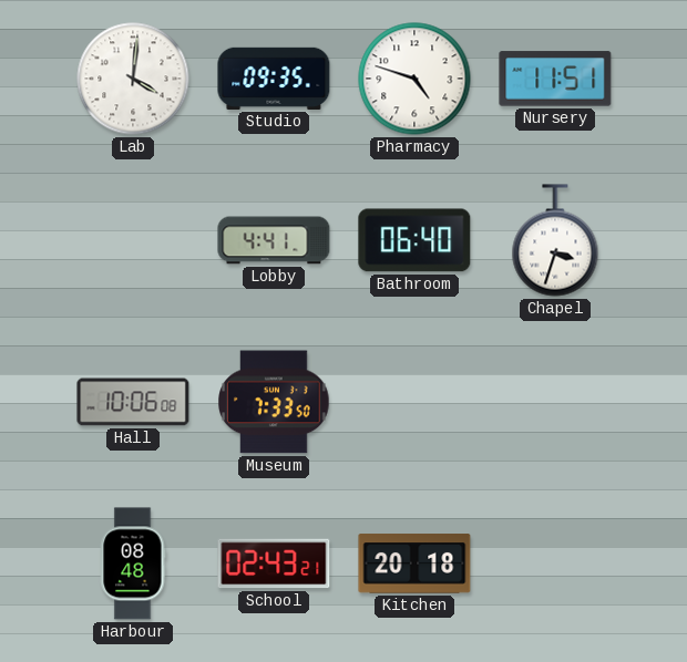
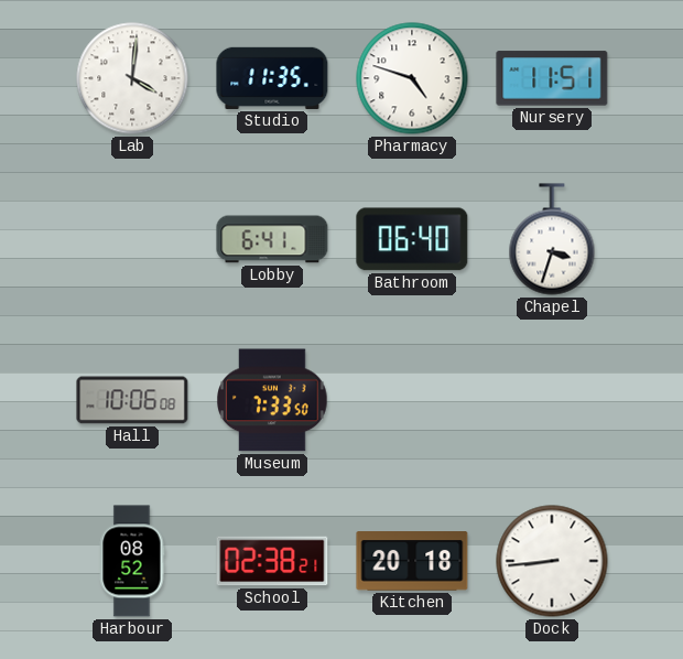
Studio: 09:35 -> 11:35
Lobby: 4:41 -> 6:41
Harbour: 08:48 -> 08:52
School: 02:43 -> 02:38
Dock: none -> 8:44
